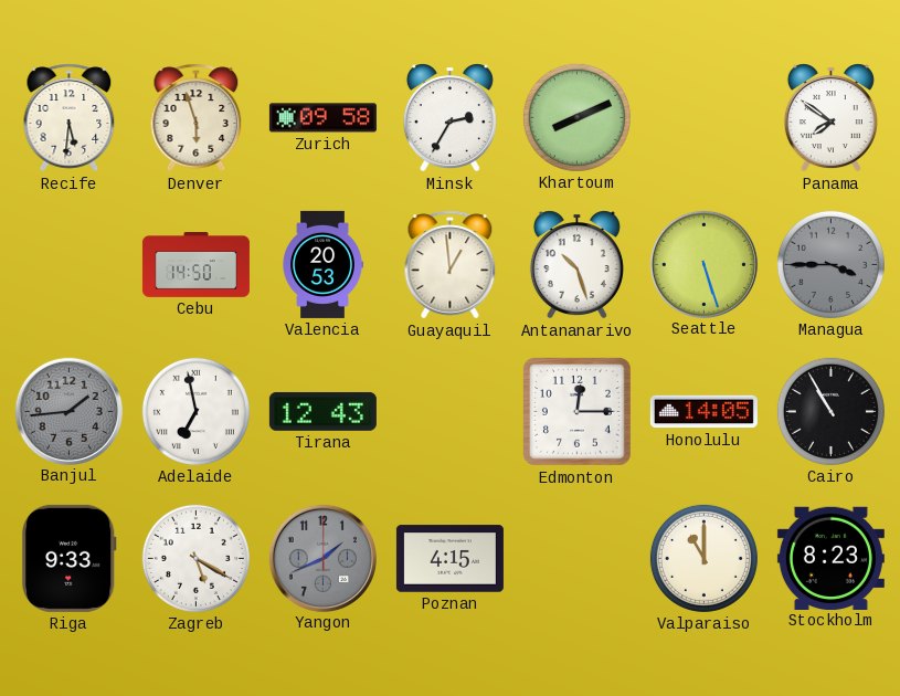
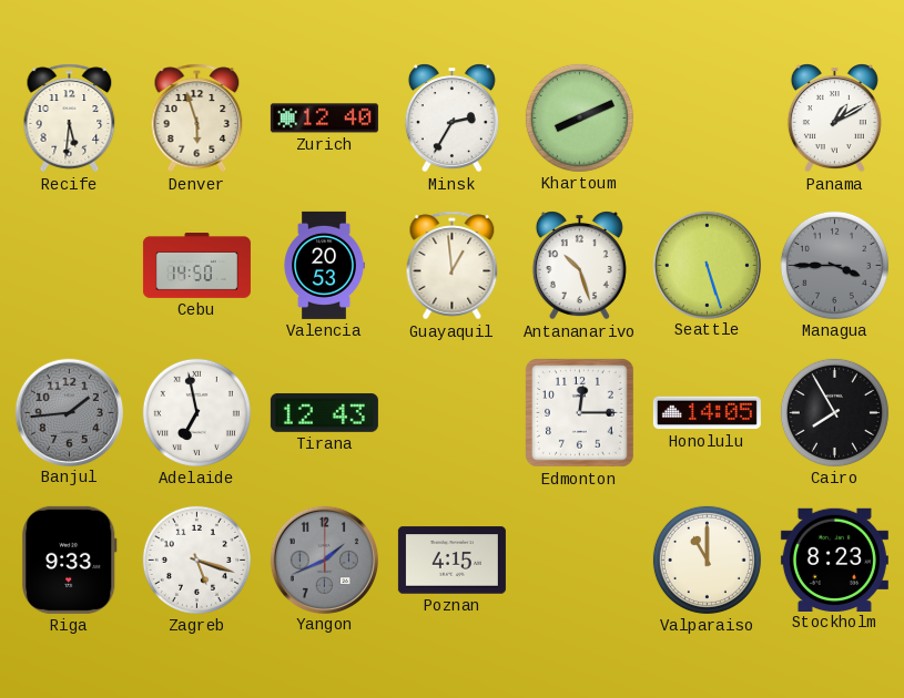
Zurich: 09:58 -> 12:40
Panama: 7:51 -> 1:10
Cairo: 10:55 -> 7:55
Zagreb: 5:20 -> 5:18
